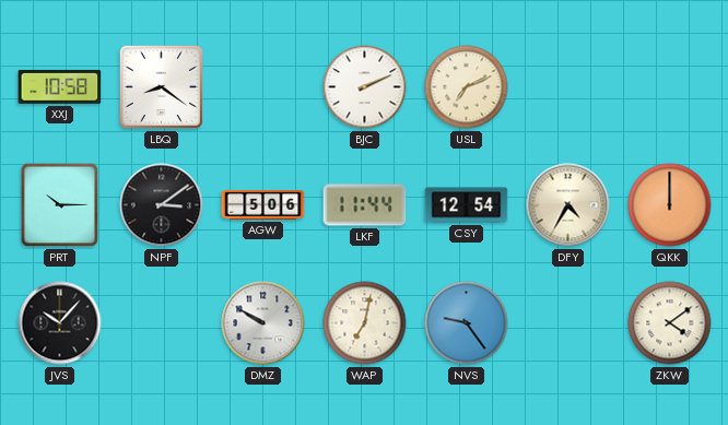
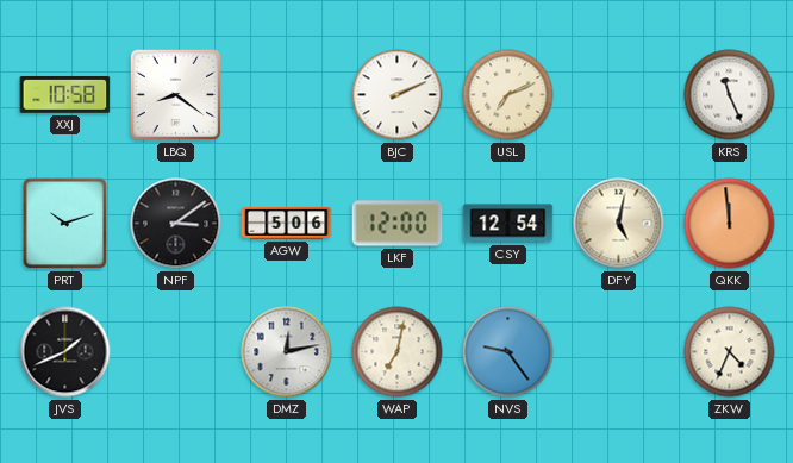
KRS: none -> 11:26
PRT: 10:15 -> 10:12
LKF: 11:44 -> 12:00
DFY: 4:35 -> 5:02
QKK: 12:00 -> 11:59
JVS: 10:07 -> 1:41
DMZ: 9:50 -> 12:13
ZKW: 4:09 -> 4:34
